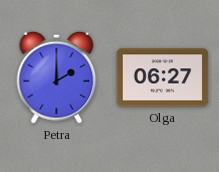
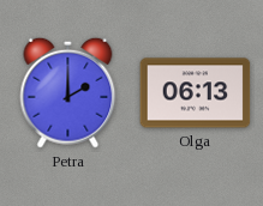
Olga: 06:27 -> 06:13
